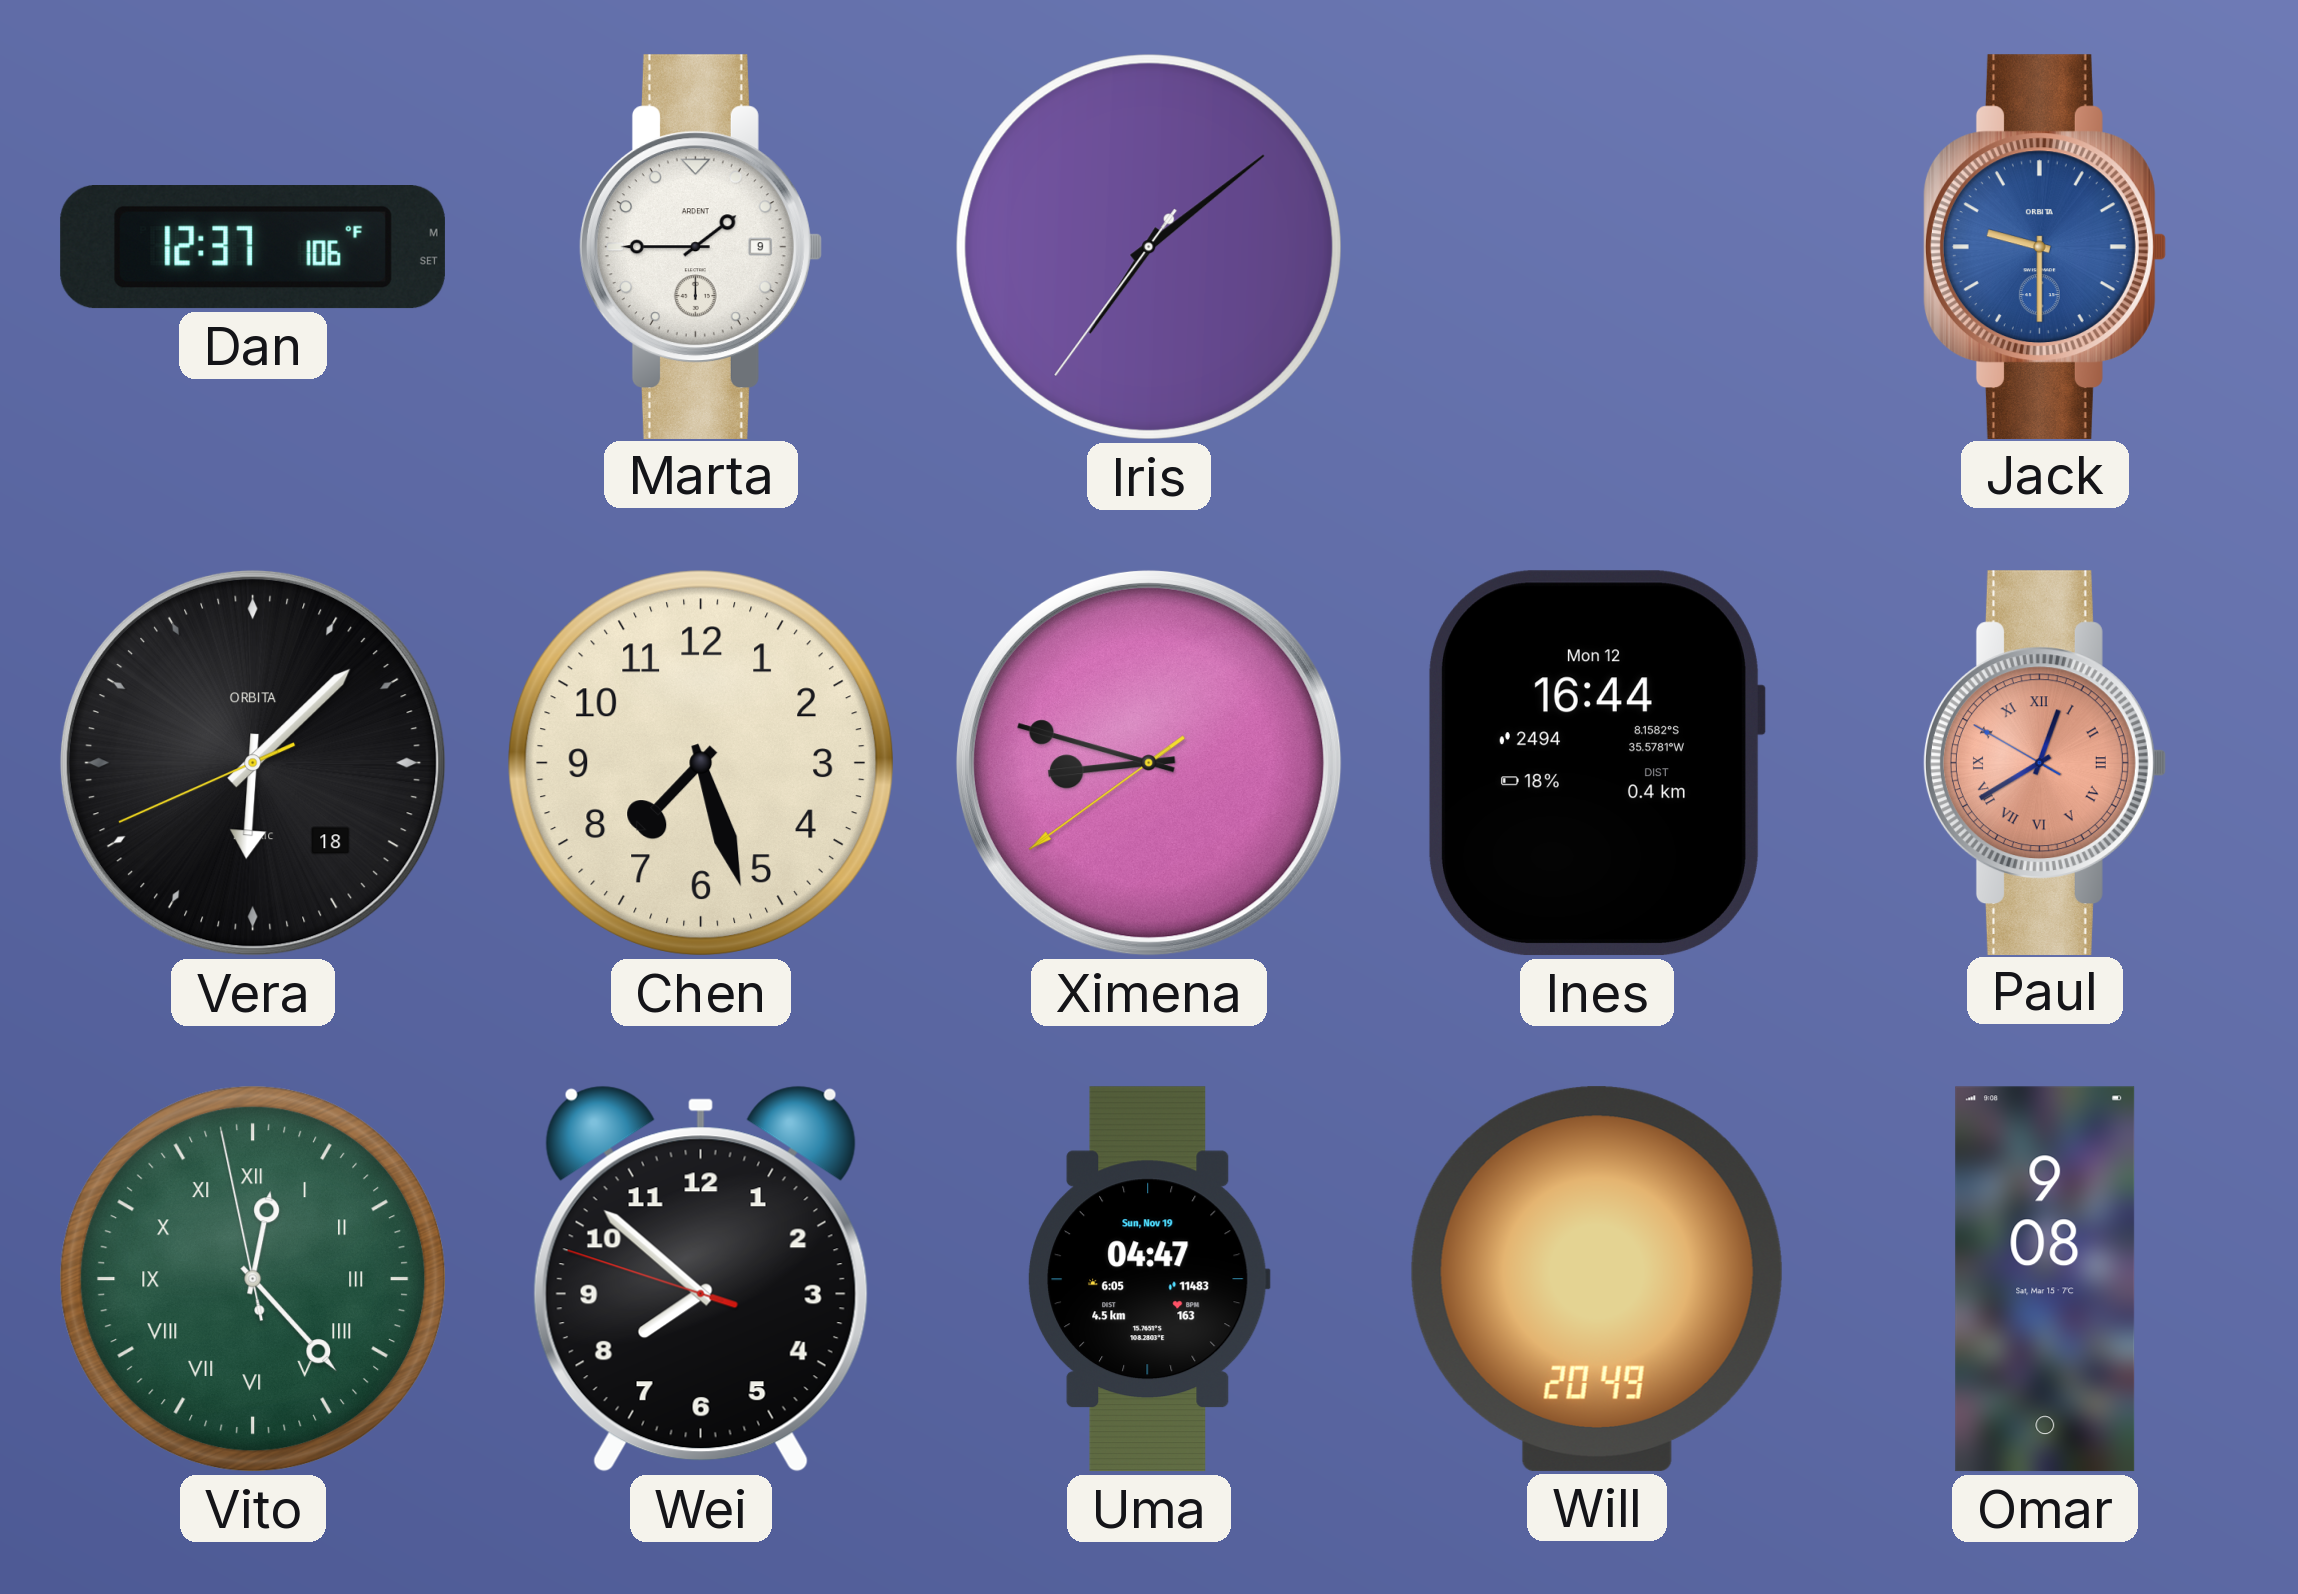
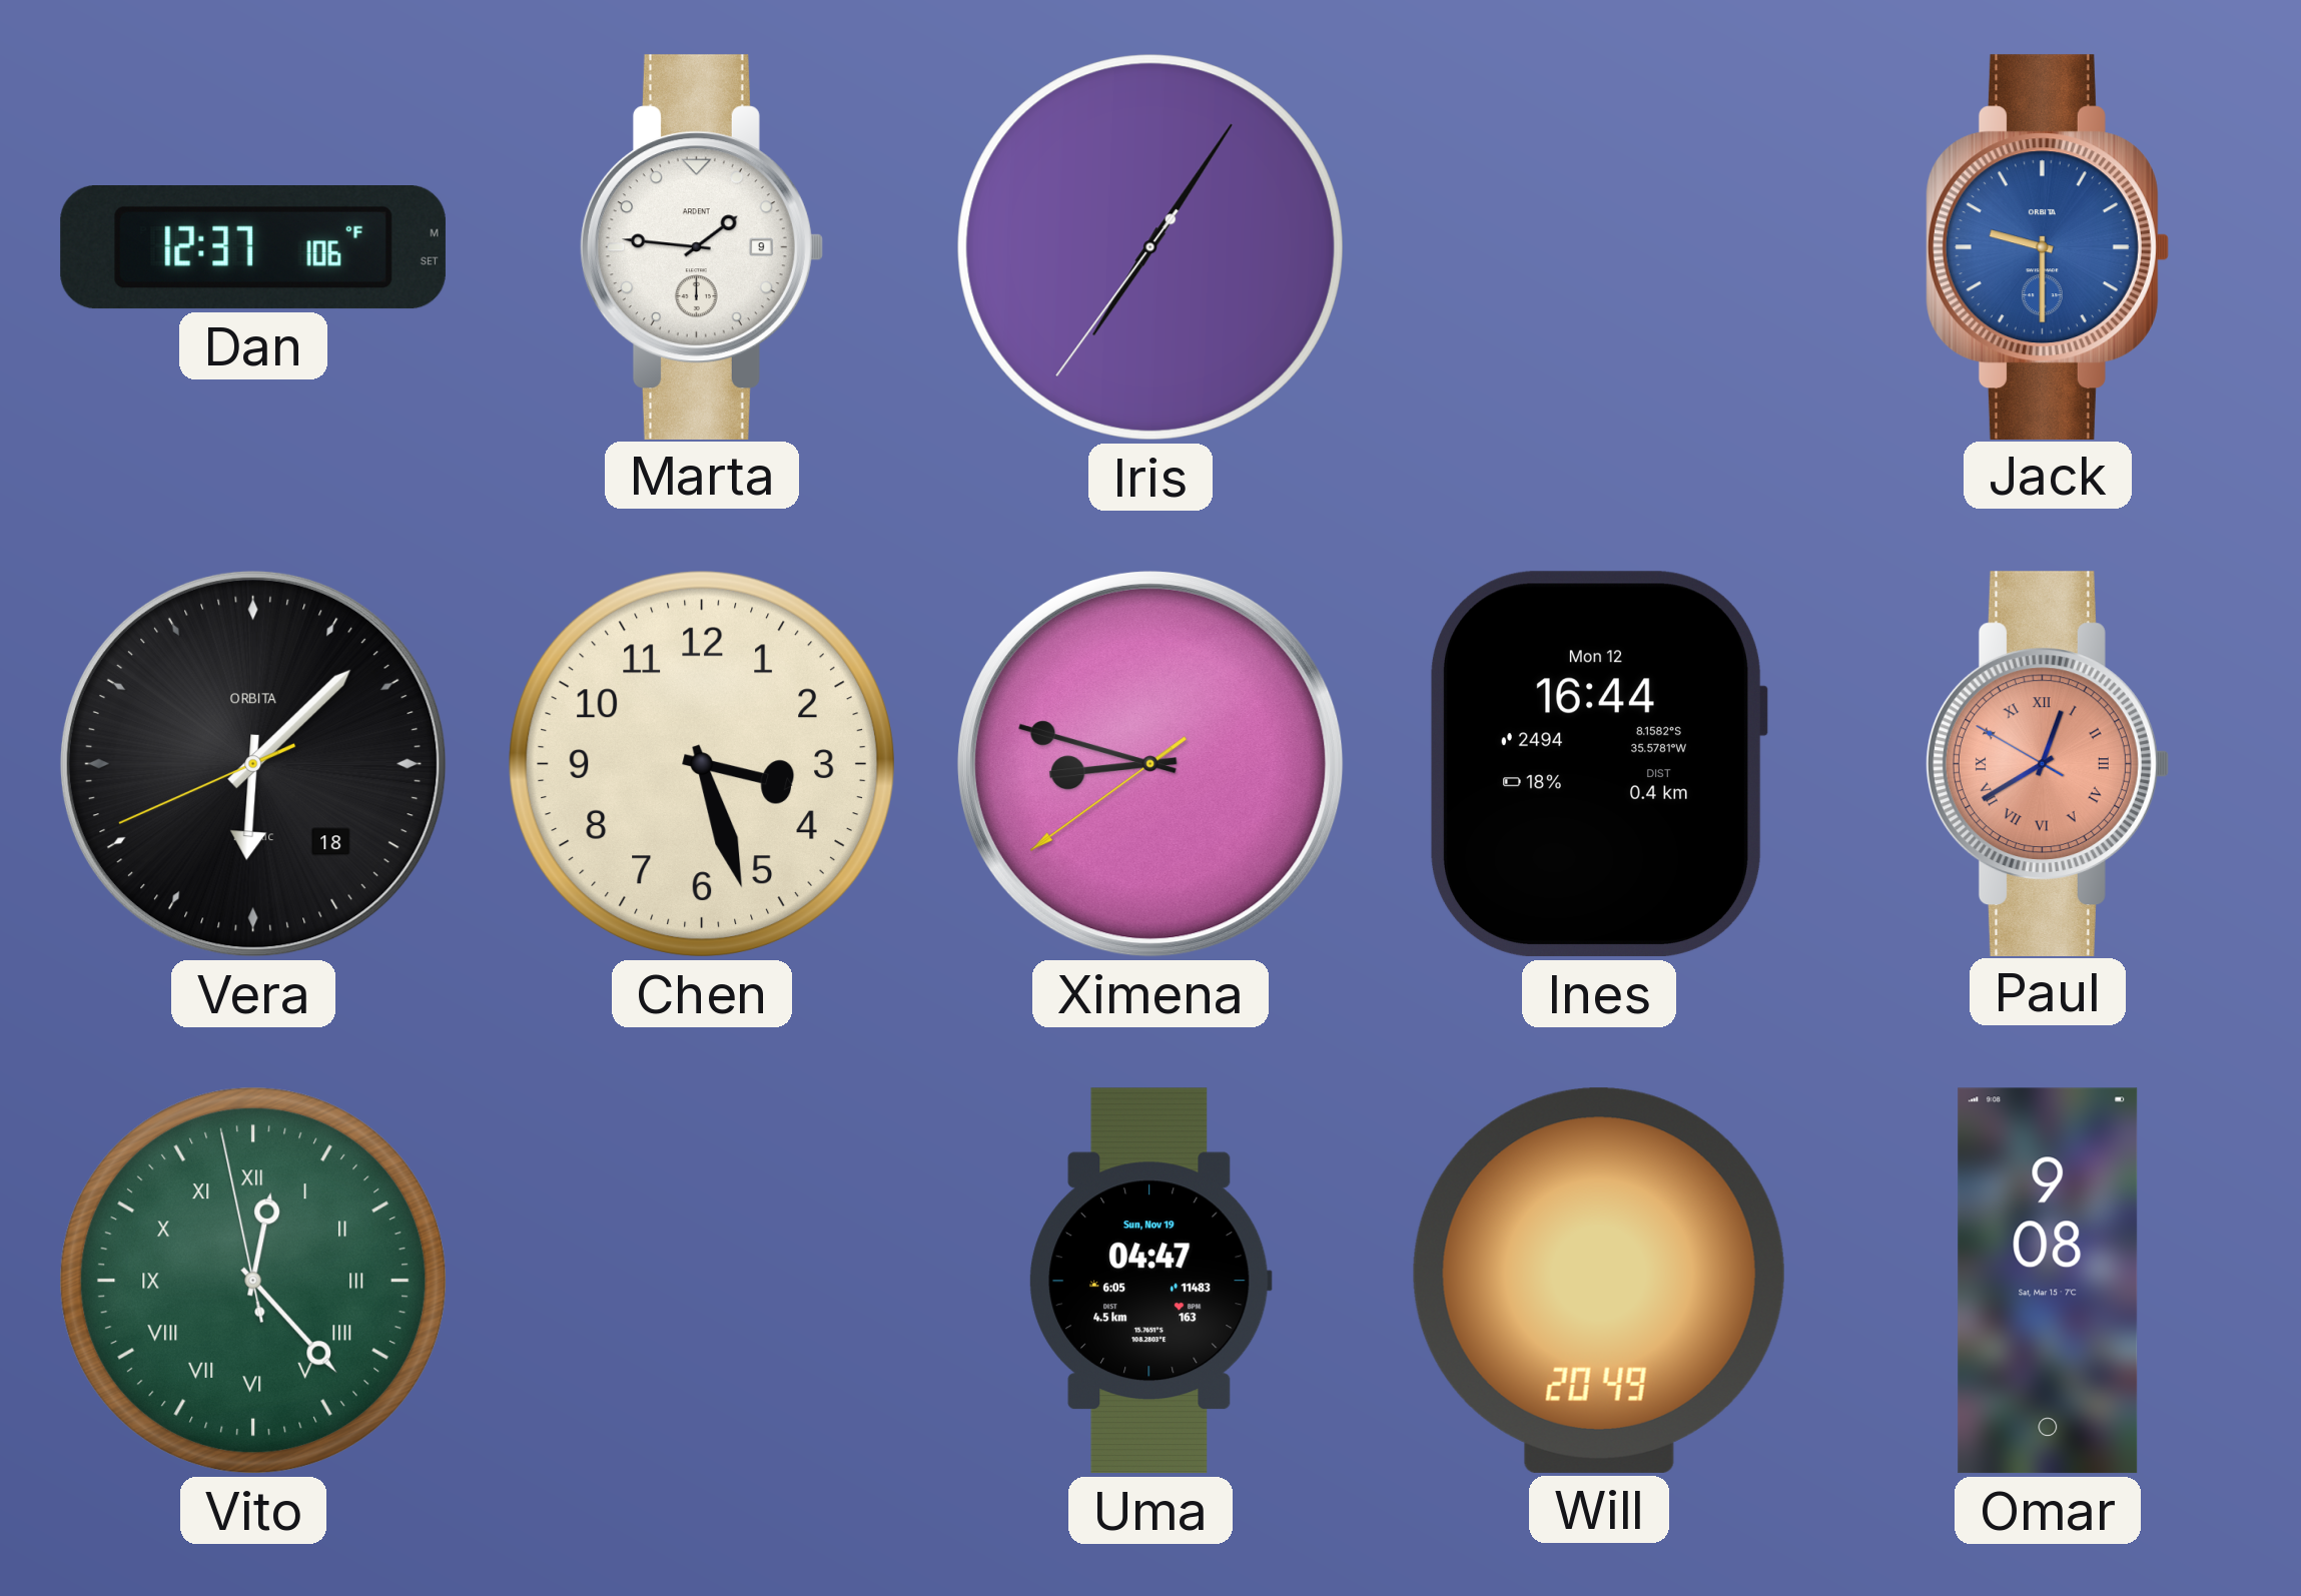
Marta: 1:45 -> 1:46
Iris: 7:08 -> 7:05
Chen: 7:27 -> 3:27
Wei: 7:51 -> none
